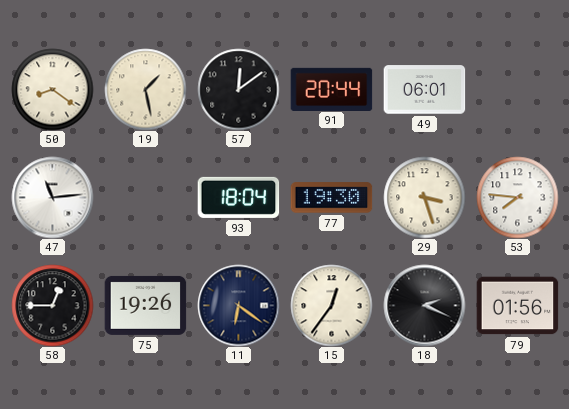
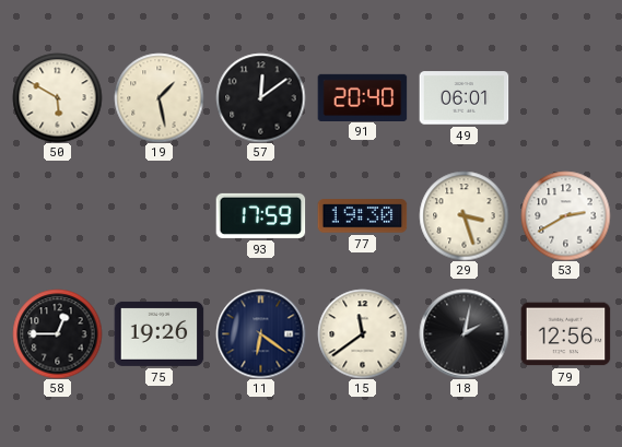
50: 8:21 -> 5:50
91: 20:44 -> 20:40
47: 11:14 -> none
93: 18:04 -> 17:59
53: 7:46 -> 2:40
15: 12:36 -> 11:39
18: 2:19 -> 2:02
79: 01:56 -> 12:56
